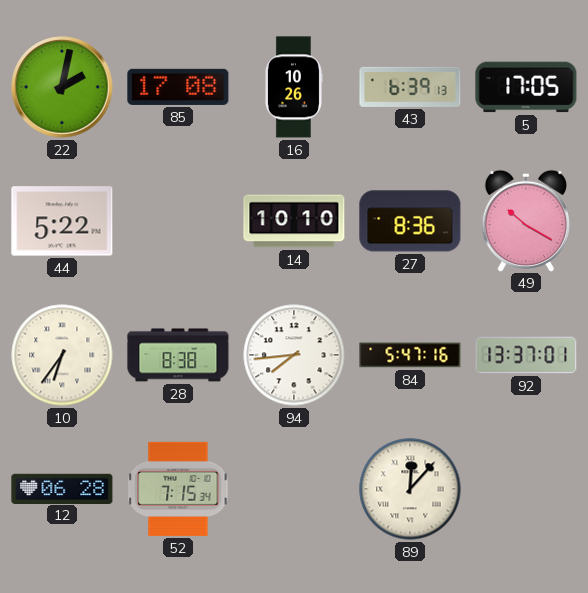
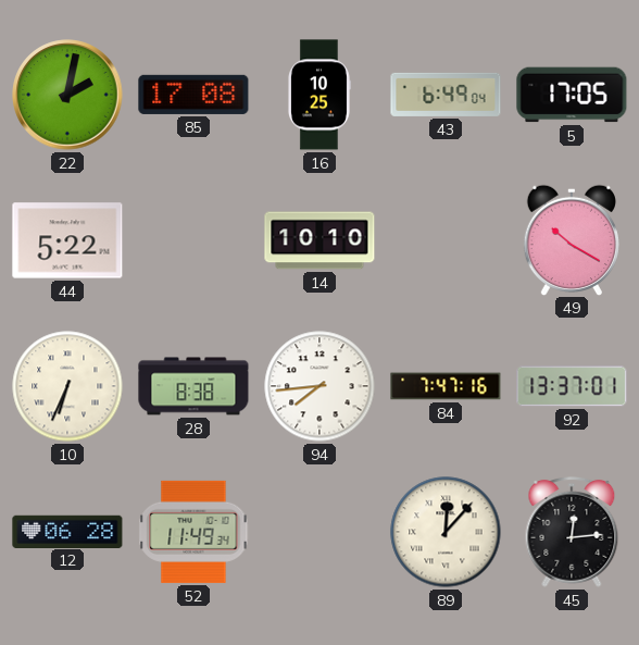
16: 10:26 -> 10:25
43: 6:39 -> 6:49
27: 8:36 -> none
10: 6:36 -> 6:34
84: 5:47 -> 7:47
52: 7:15 -> 11:49
45: none -> 12:14
